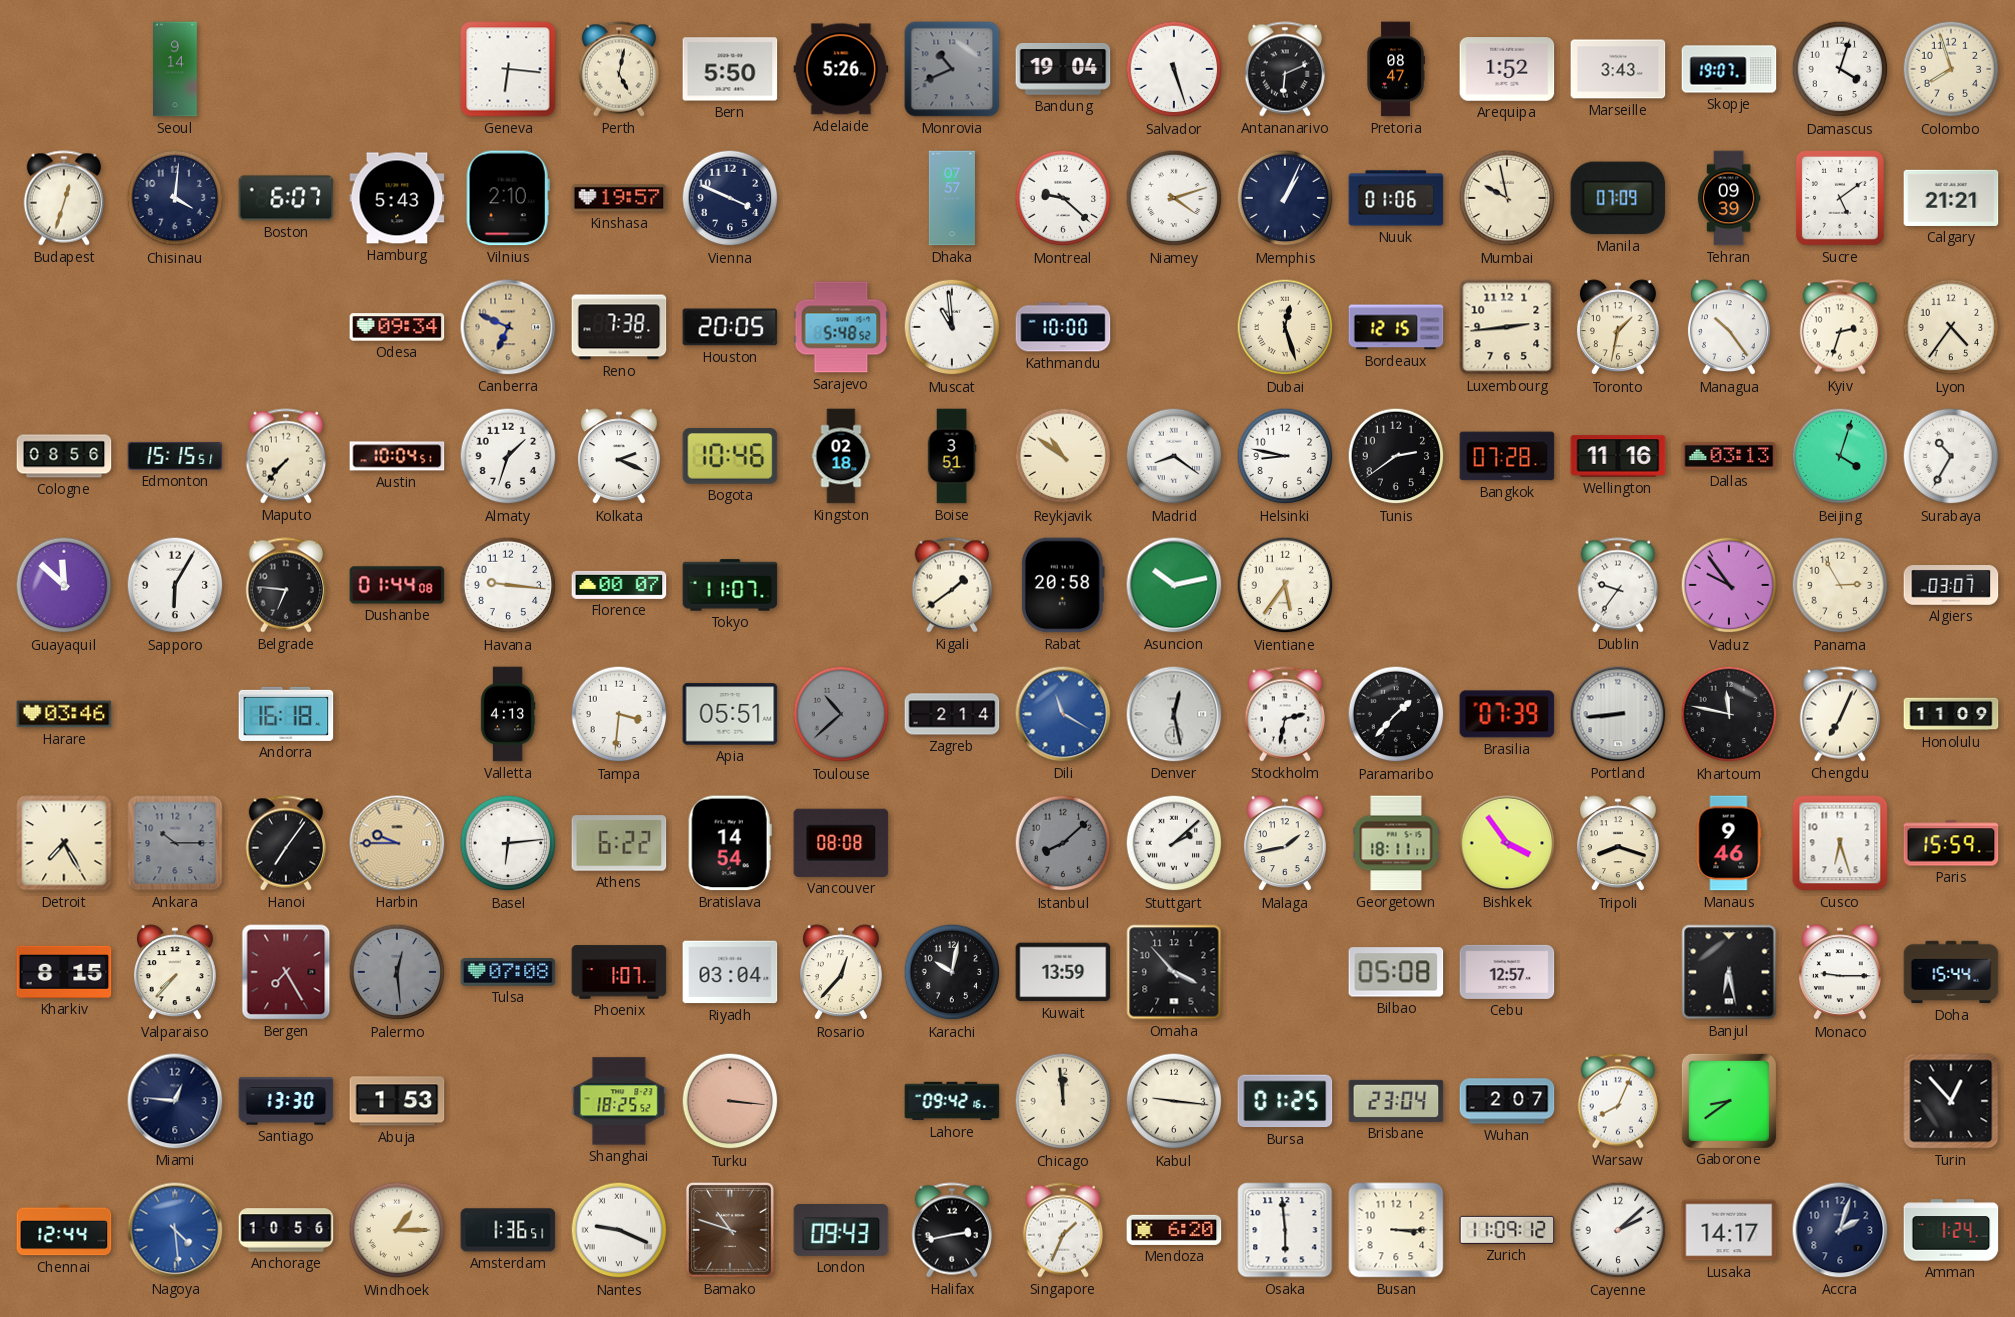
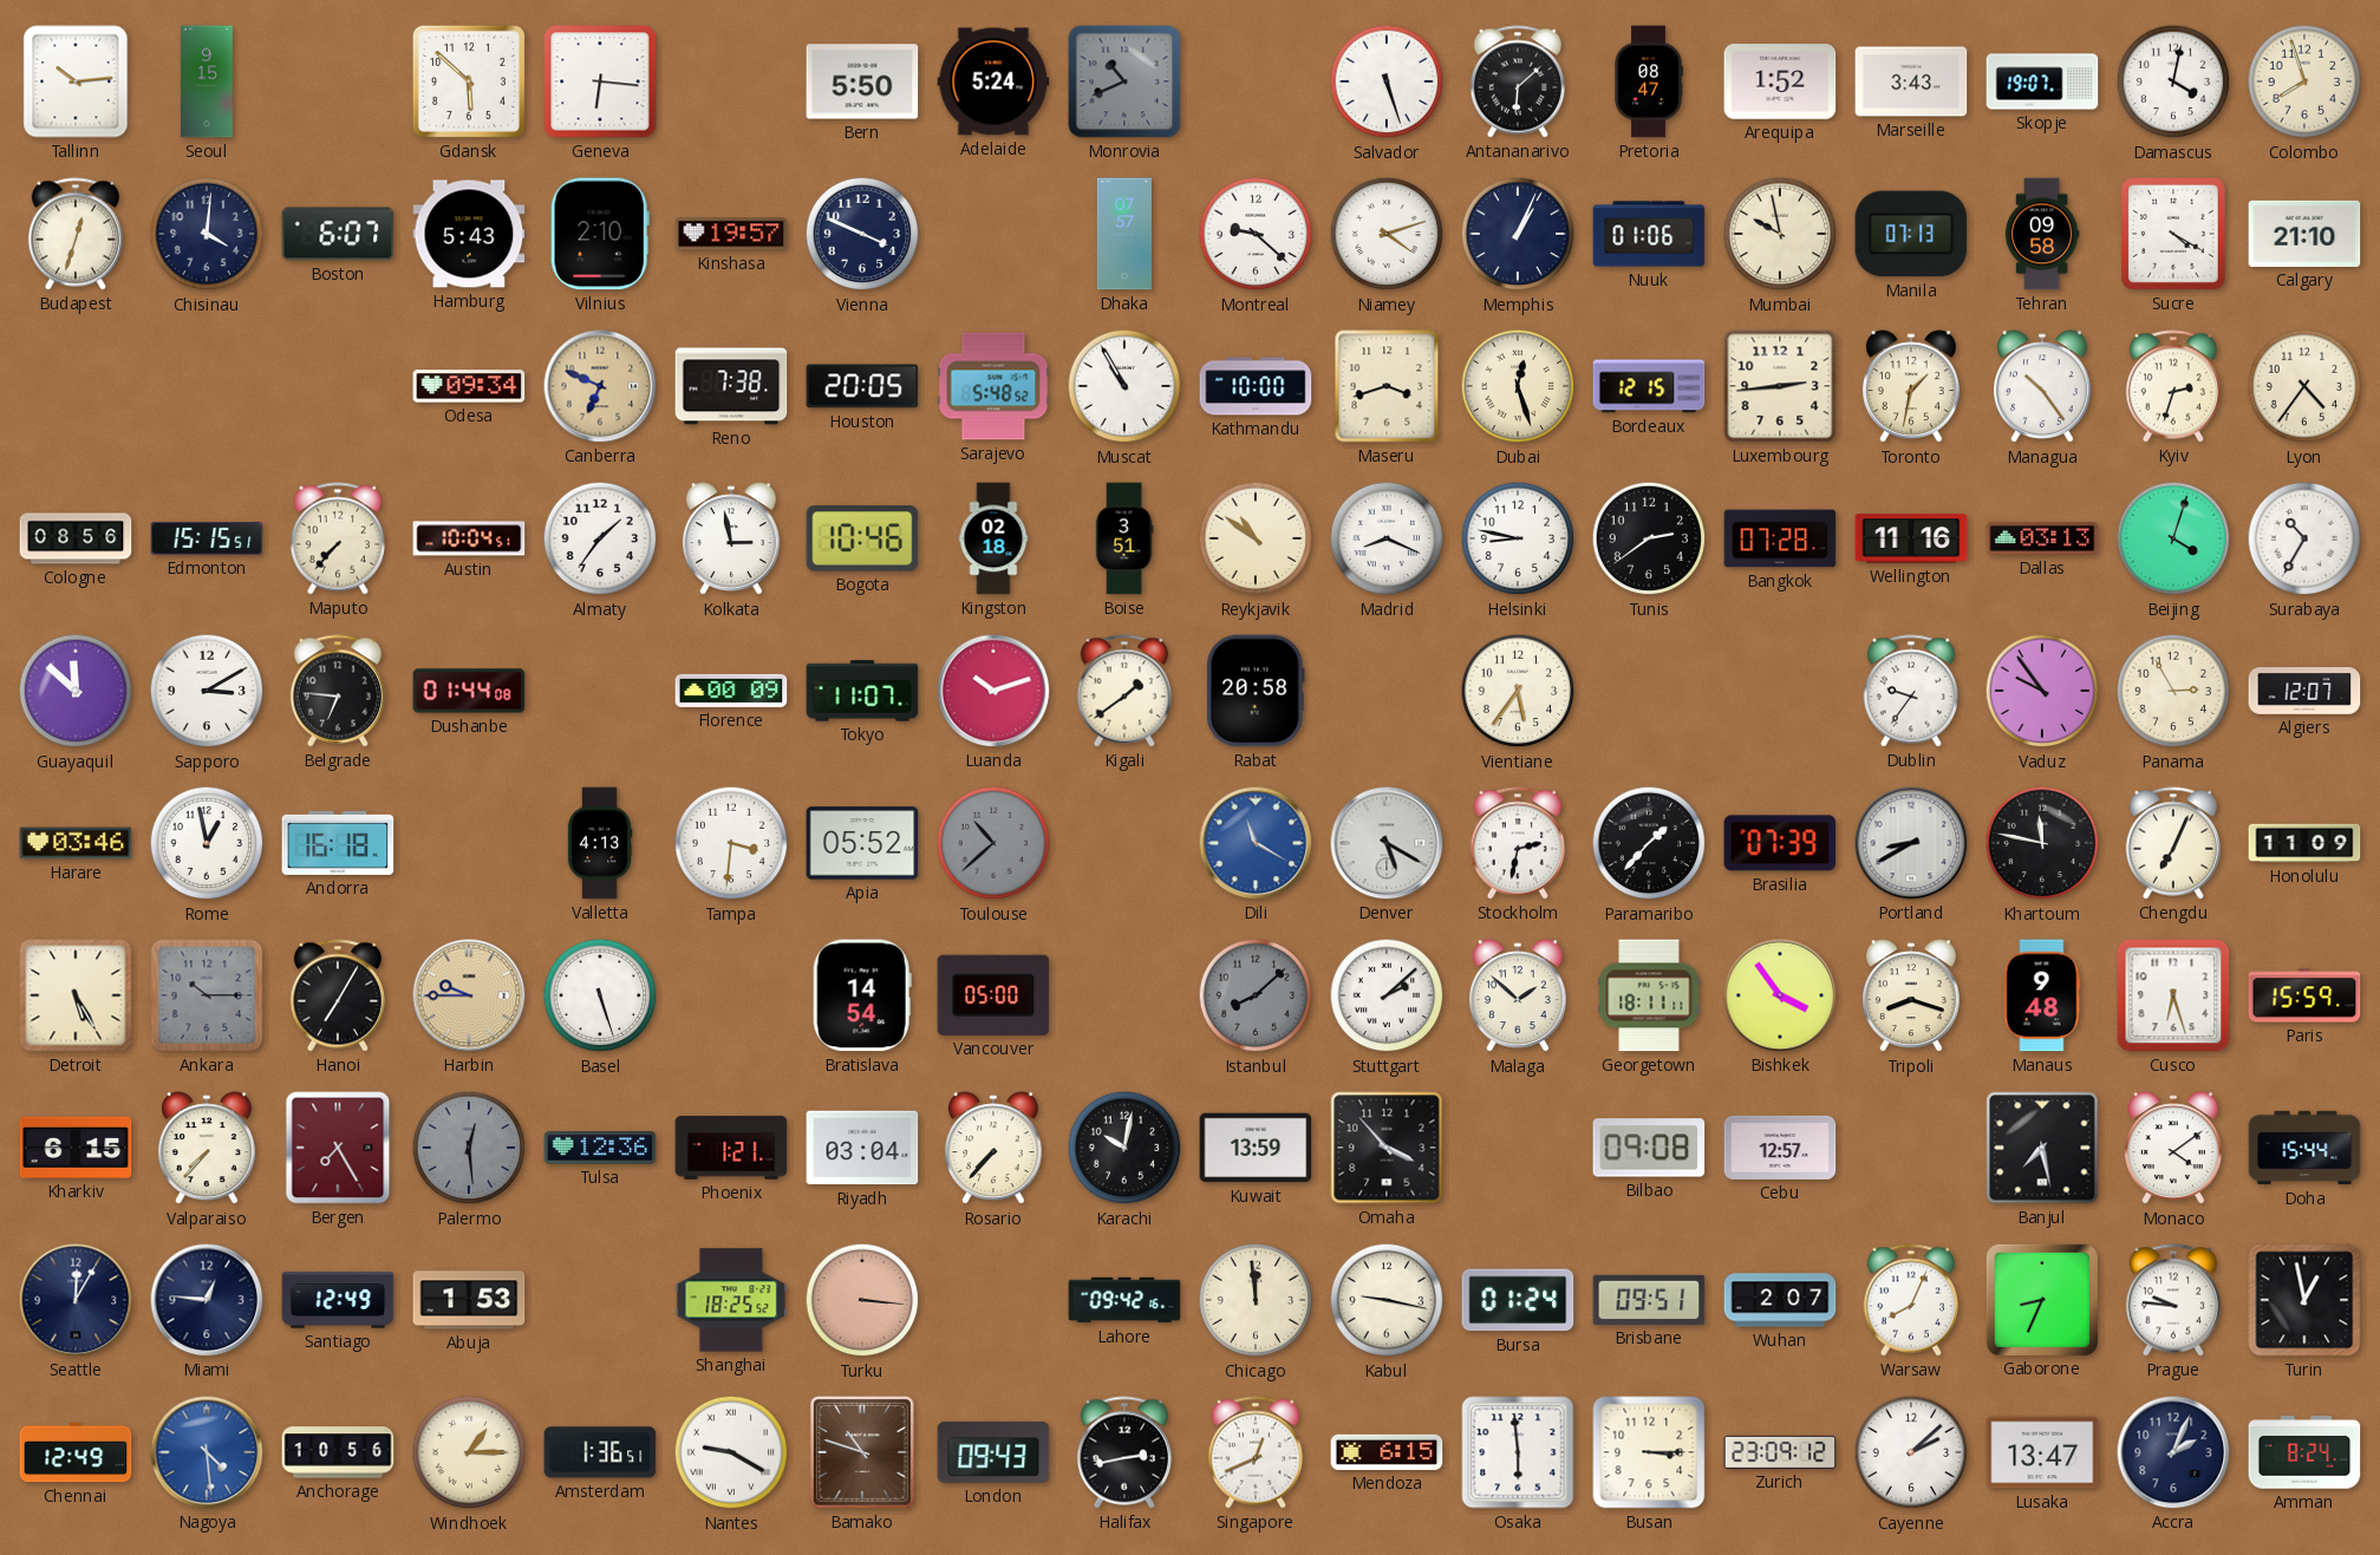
Tallinn: none -> 10:14
Seoul: 9:14 -> 9:15
Gdansk: none -> 5:52
Perth: 5:02 -> none
Adelaide: 5:26 -> 5:24
Bandung: 19:04 -> none
Antananarivo: 6:11 -> 6:08
Damascus: 4:03 -> 4:02
Manila: 07:09 -> 07:13
Tehran: 09:39 -> 09:58
Sucre: 5:09 -> 4:20
Calgary: 21:21 -> 21:10
Muscat: 10:59 -> 10:55
Maseru: none -> 3:42
Almaty: 1:33 -> 1:36
Kolkata: 2:19 -> 2:58
Madrid: 8:21 -> 8:19
Sapporo: 6:05 -> 3:10
Havana: 9:16 -> none
Florence: 00:07 -> 00:09
Luanda: none -> 10:12
Asuncion: 10:13 -> none
Algiers: 03:07 -> 12:07
Rome: none -> 12:58
Apia: 05:51 -> 05:52
Zagreb: 2:14 -> none
Denver: 12:28 -> 5:20
Portland: 8:44 -> 8:40
Detroit: 7:25 -> 5:25
Hanoi: 7:06 -> 7:05
Basel: 6:14 -> 5:27
Athens: 6:22 -> none
Vancouver: 08:08 -> 05:00
Malaga: 1:43 -> 1:52
Manaus: 9:46 -> 9:48
Kharkiv: 8:15 -> 6:15
Tulsa: 07:08 -> 12:36
Phoenix: 1:07 -> 1:21
Rosario: 12:37 -> 7:37
Bilbao: 05:08 -> 09:08
Banjul: 6:28 -> 7:28
Monaco: 9:15 -> 4:09
Seattle: none -> 12:05
Santiago: 13:30 -> 12:49
Kabul: 9:16 -> 9:17
Bursa: 01:25 -> 01:24
Brisbane: 23:04 -> 09:51
Gaborone: 8:39 -> 8:34
Prague: none -> 9:46
Turin: 12:53 -> 12:58
Chennai: 12:44 -> 12:49
Nantes: 9:19 -> 9:20
Singapore: 1:34 -> 12:41
Mendoza: 6:20 -> 6:15
Zurich: 11:09 -> 23:09
Lusaka: 14:17 -> 13:47
Accra: 2:03 -> 2:04
Amman: 1:24 -> 8:24
